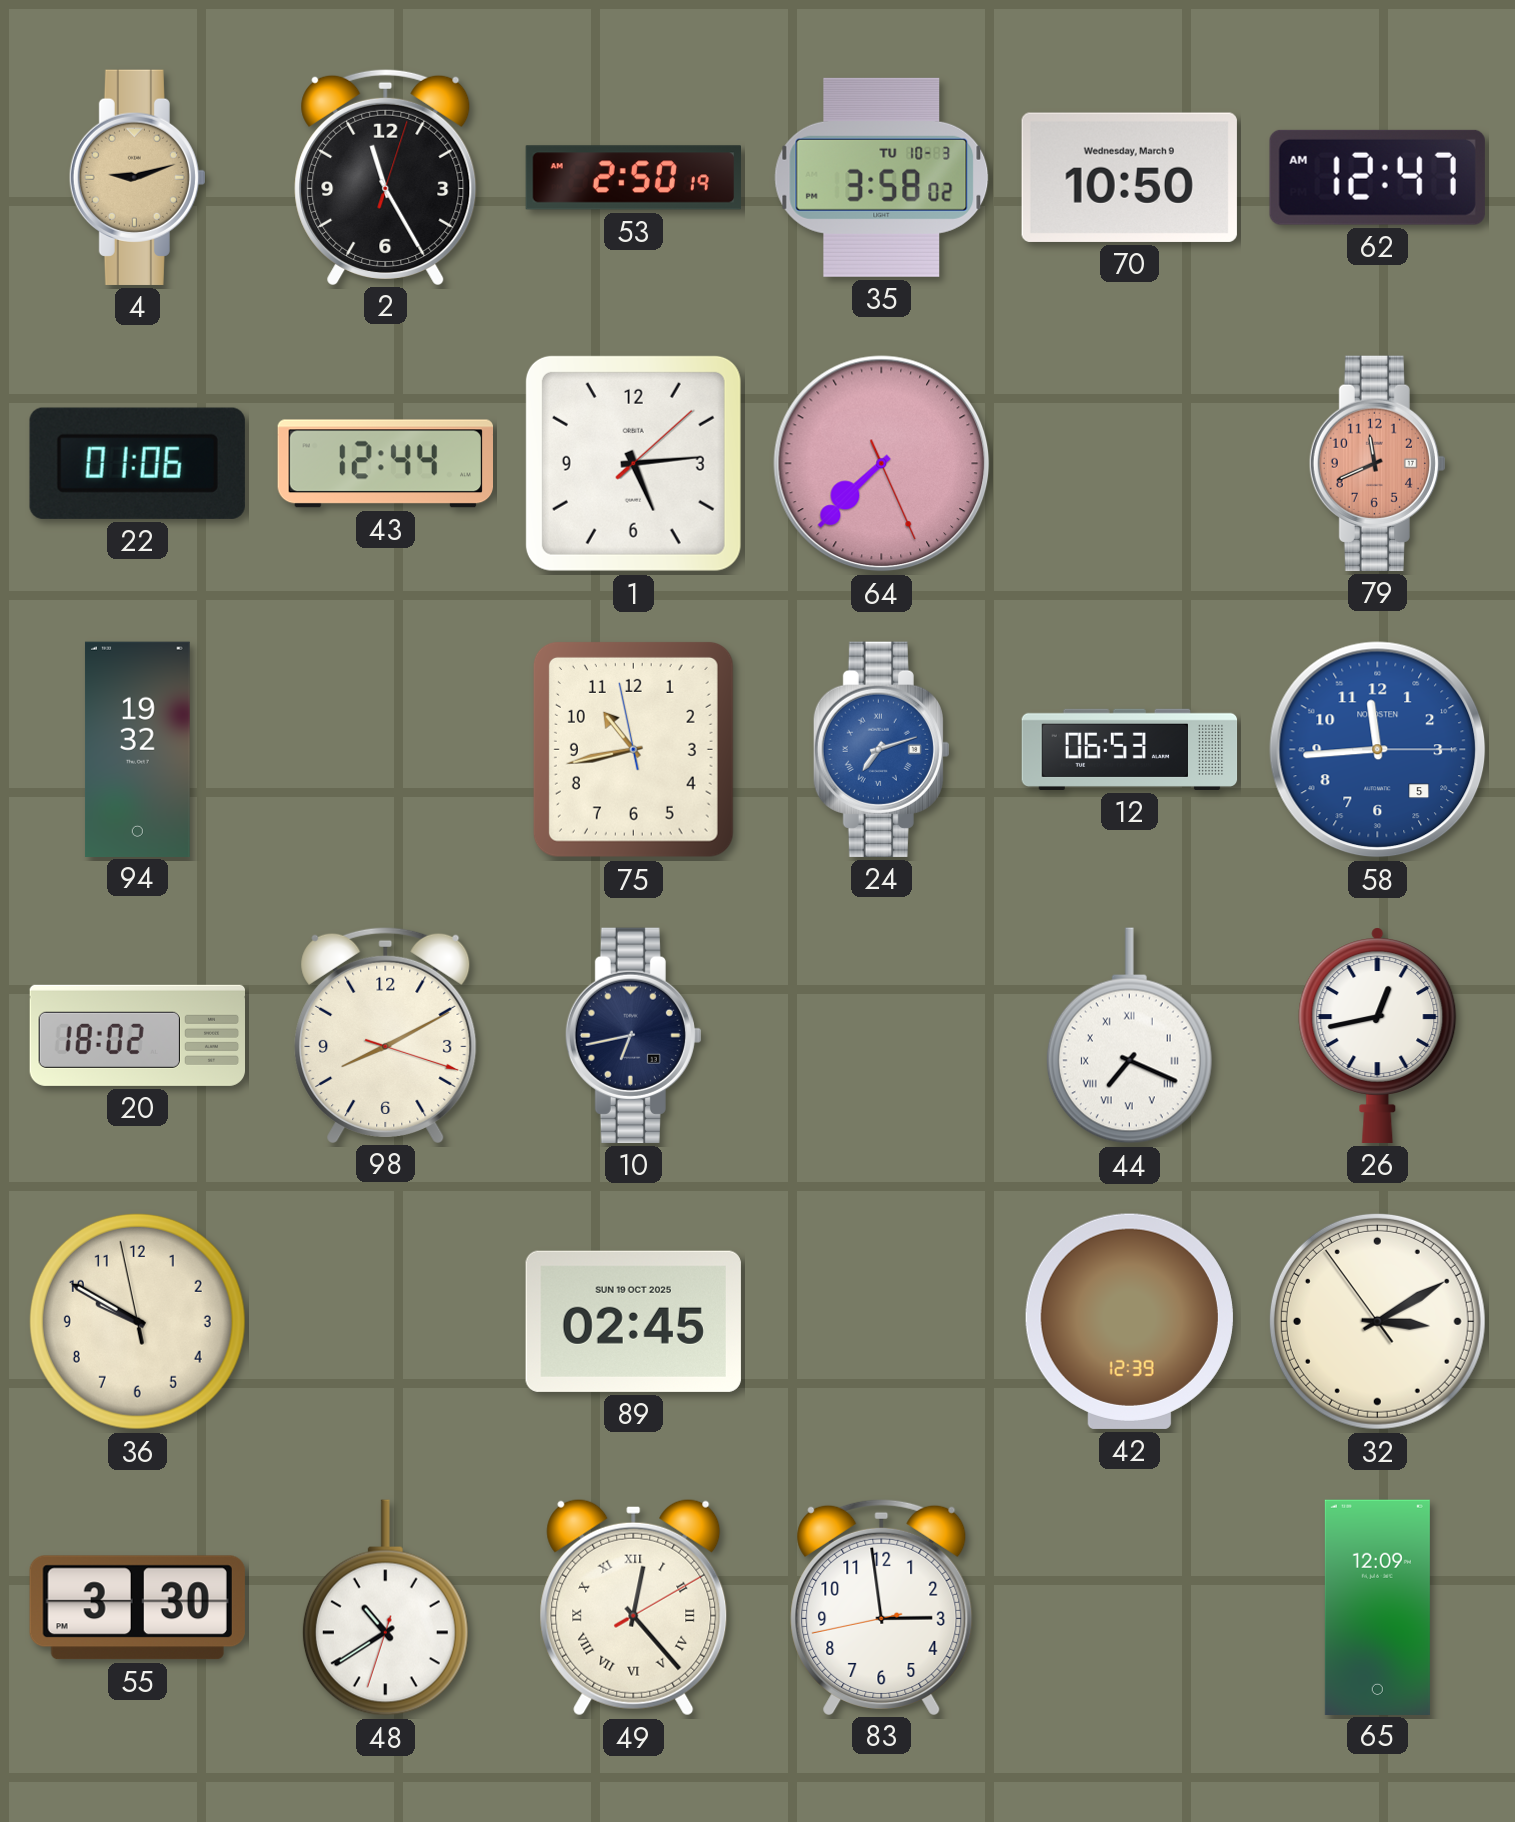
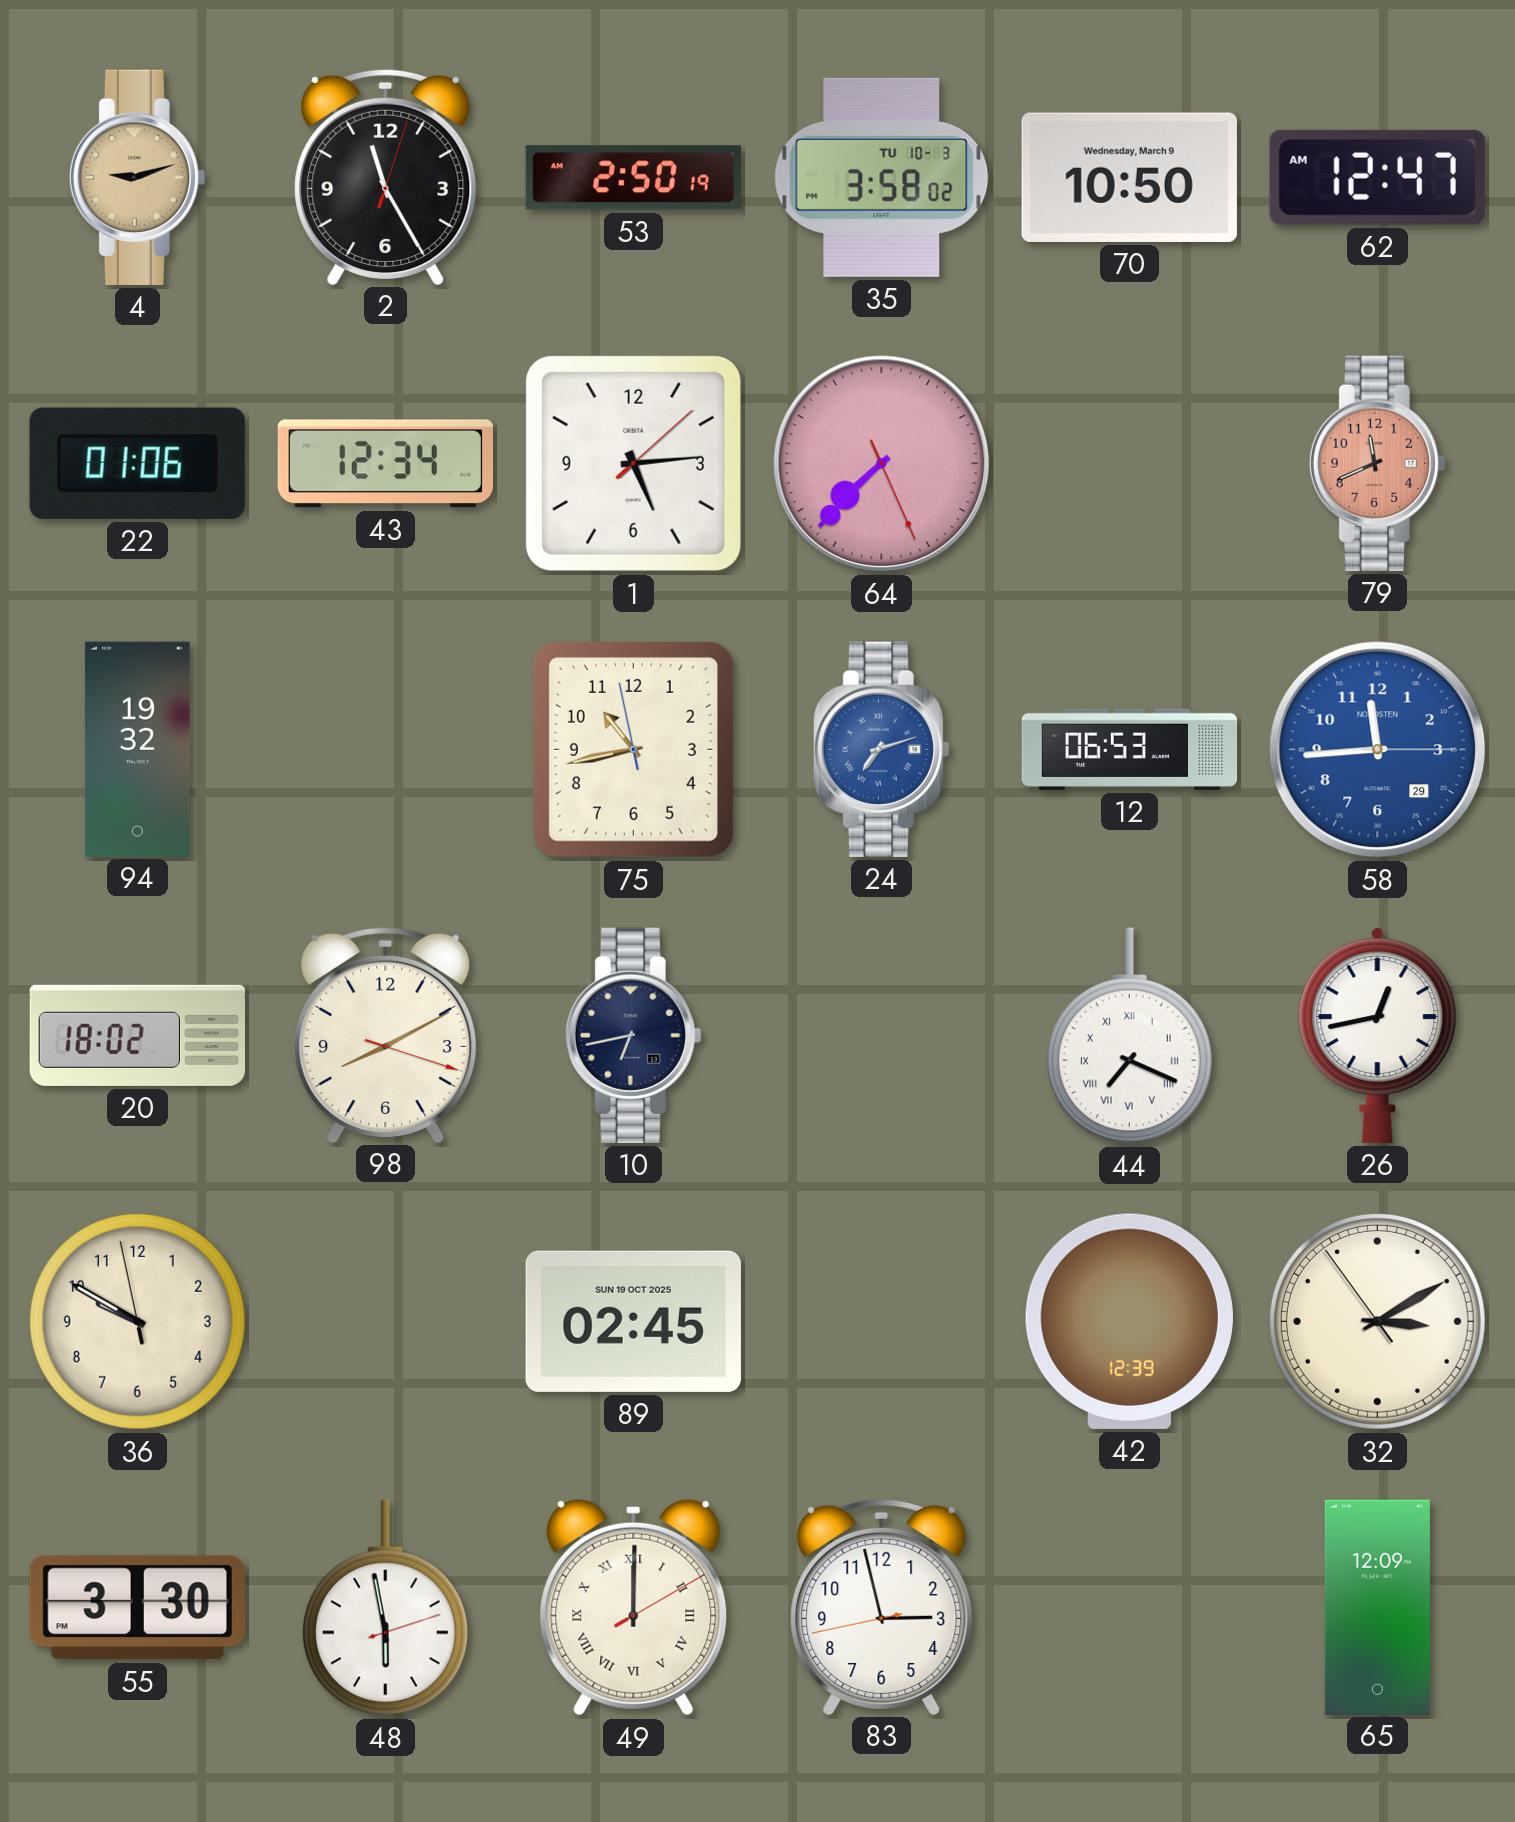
43: 12:44 -> 12:34
58 date: 5 -> 29
48: 10:39 -> 5:58
49: 12:23 -> 12:00
83: 2:58 -> 2:57
